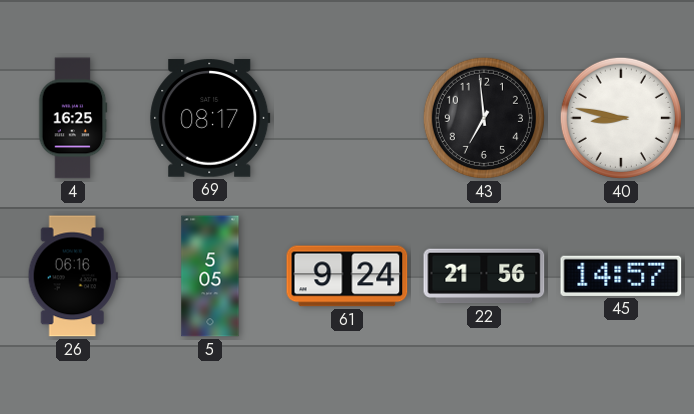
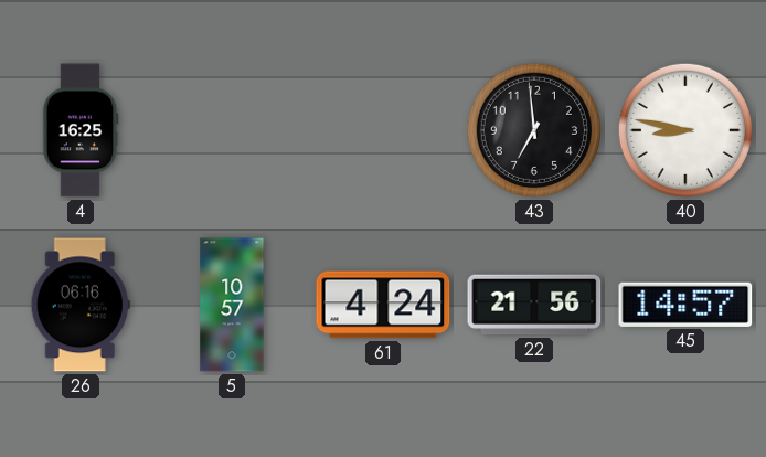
69: 08:17 -> none
5: 5:05 -> 10:57
61: 9:24 -> 4:24
